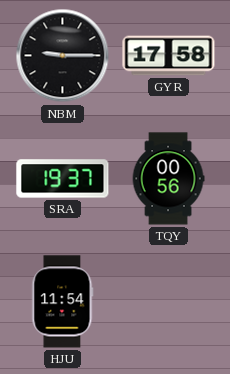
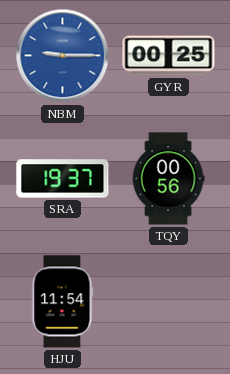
NBM dial: black -> blue
GYR: 17:58 -> 00:25
